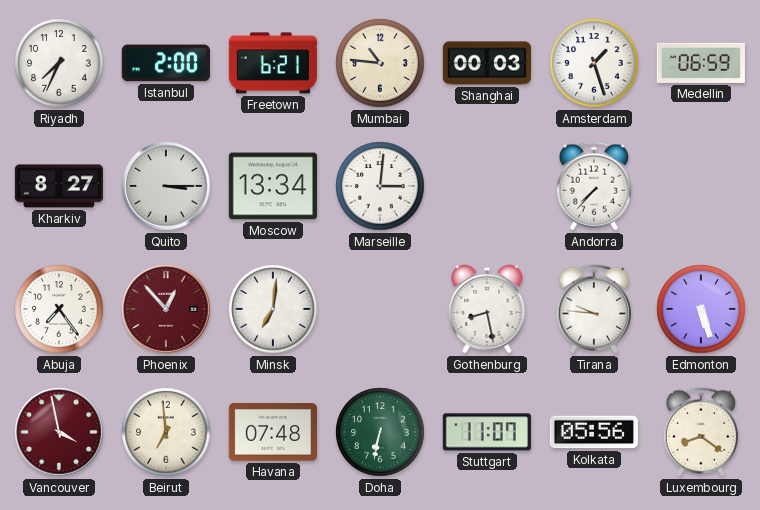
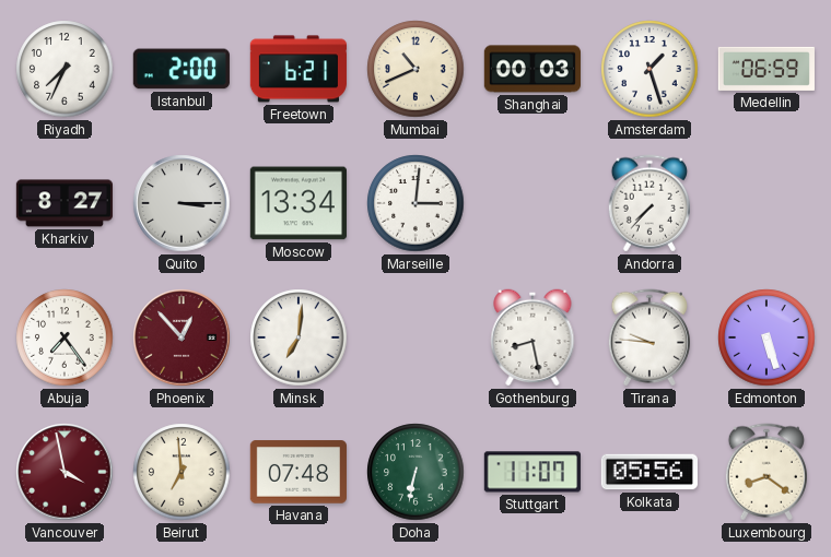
Mumbai: 10:46 -> 10:41
